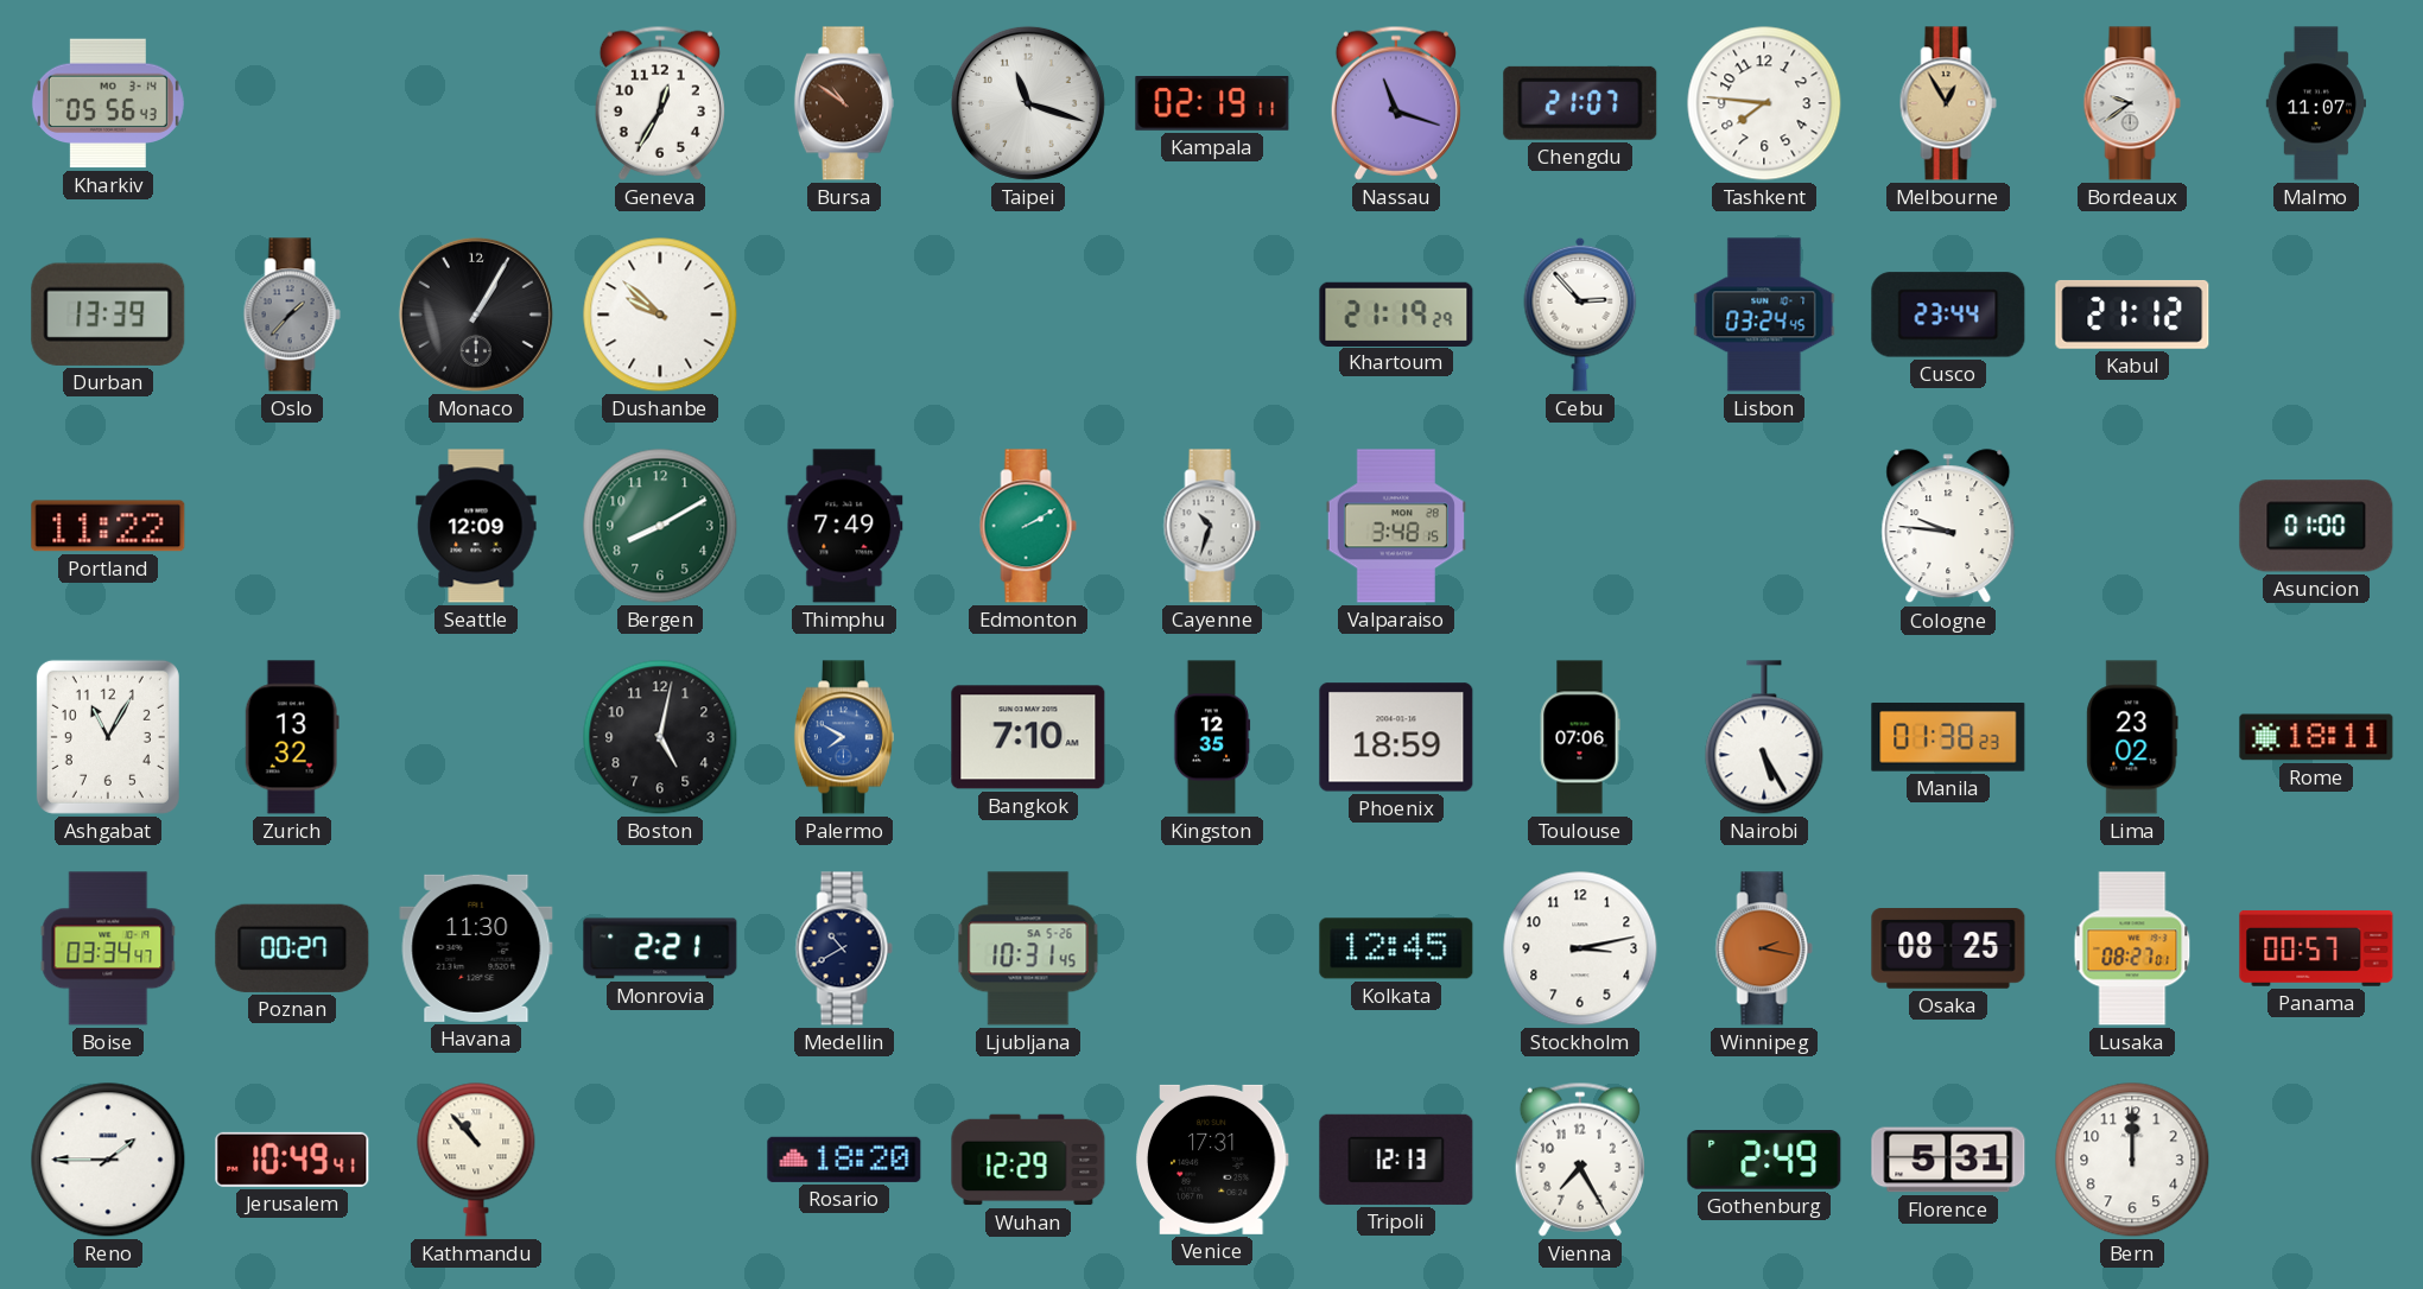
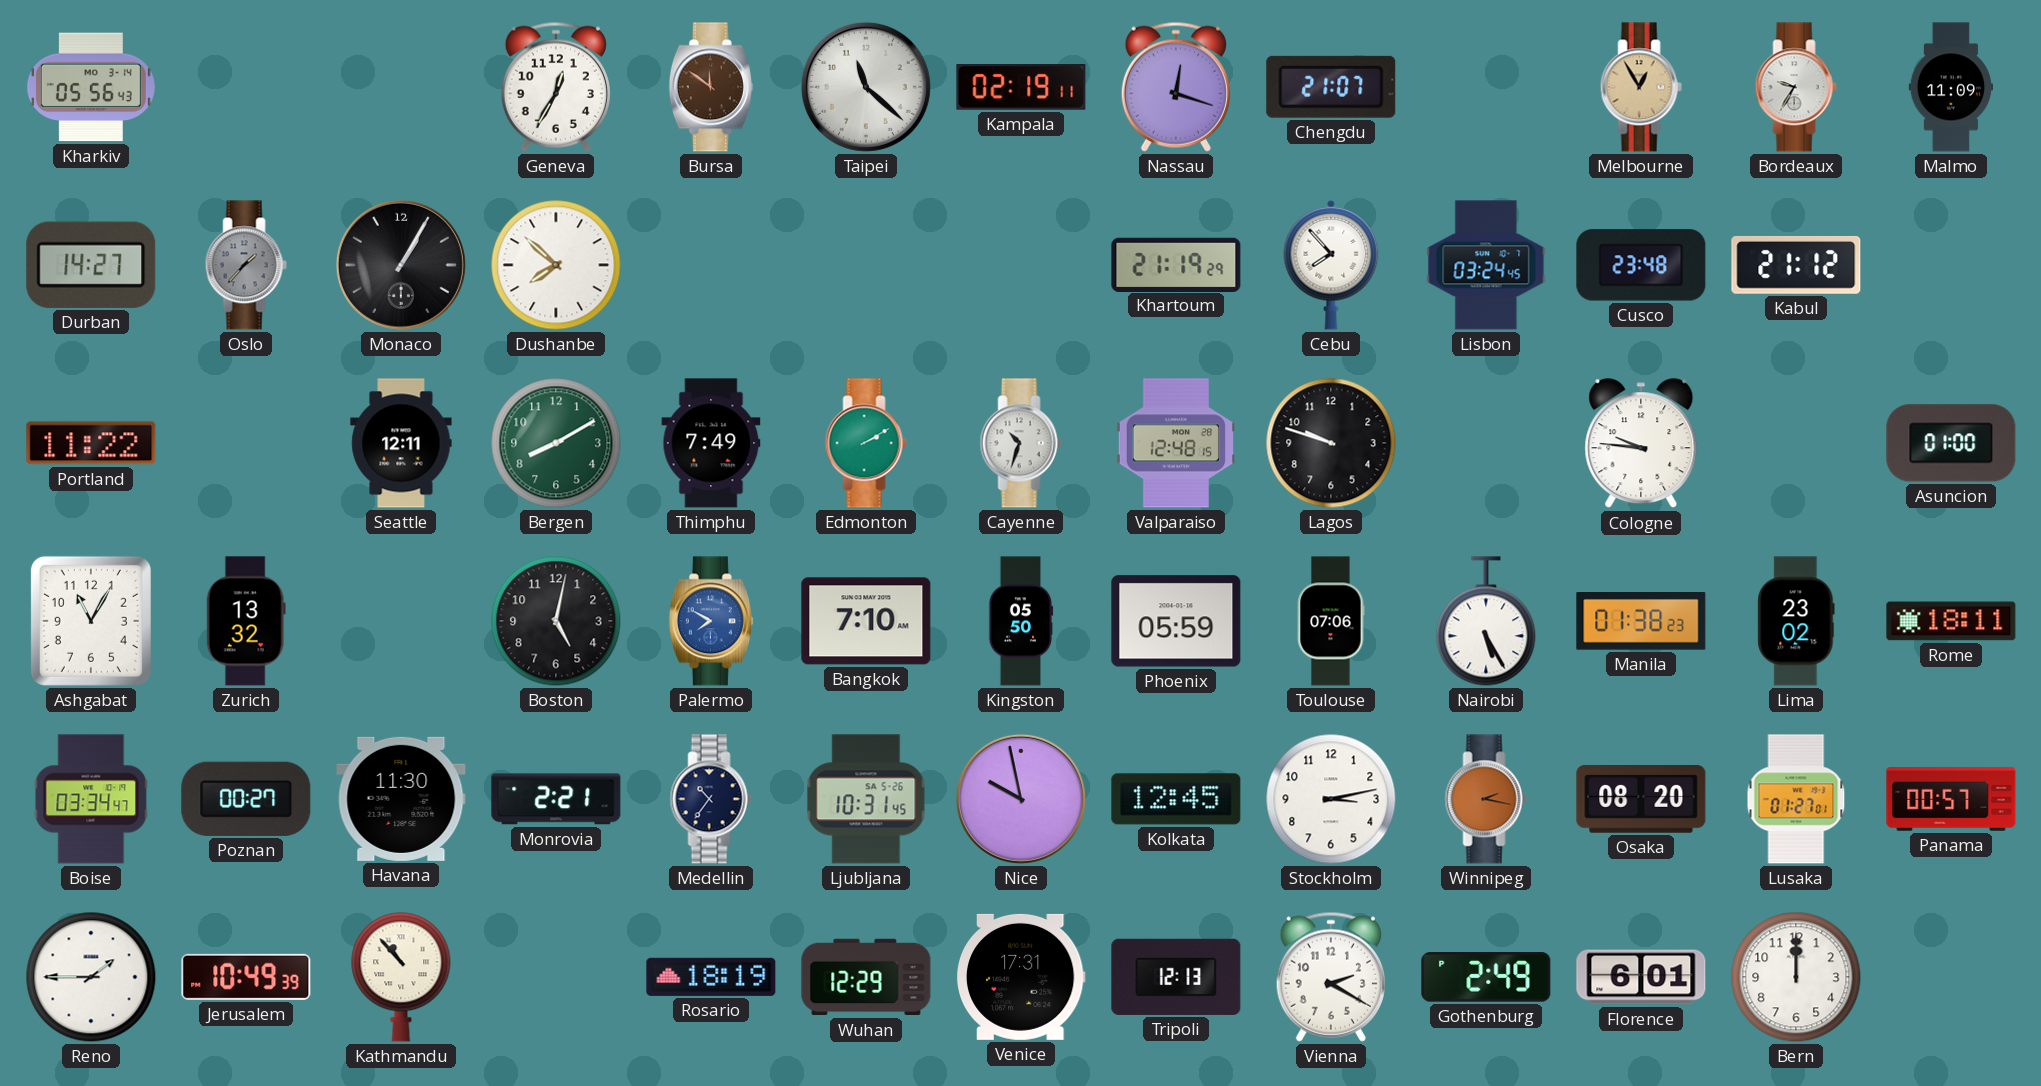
Bursa: 10:51 -> 11:51
Taipei: 11:18 -> 11:22
Nassau: 11:18 -> 12:18
Tashkent: 7:46 -> none
Bordeaux: 9:39 -> 9:35
Malmo: 11:07 -> 11:09
Durban: 13:39 -> 14:27
Dushanbe: 9:52 -> 7:52
Cebu: 2:53 -> 7:53
Cusco: 23:44 -> 23:48
Seattle: 12:09 -> 12:11
Valparaiso: 3:48 -> 12:48
Lagos: none -> 9:48
Kingston: 12:35 -> 05:50
Phoenix: 18:59 -> 05:59
Medellin: 10:40 -> 10:36
Nice: none -> 9:58
Osaka: 08:25 -> 08:20
Lusaka: 08:27 -> 01:27
Jerusalem: 10:49:41 -> 10:49:39
Rosario: 18:20 -> 18:19
Vienna: 7:25 -> 2:20
Florence: 5:31 -> 6:01
